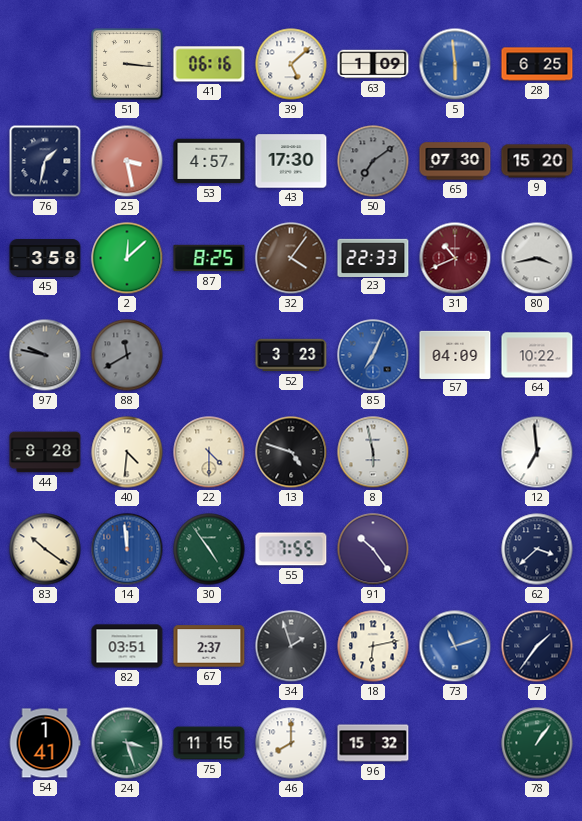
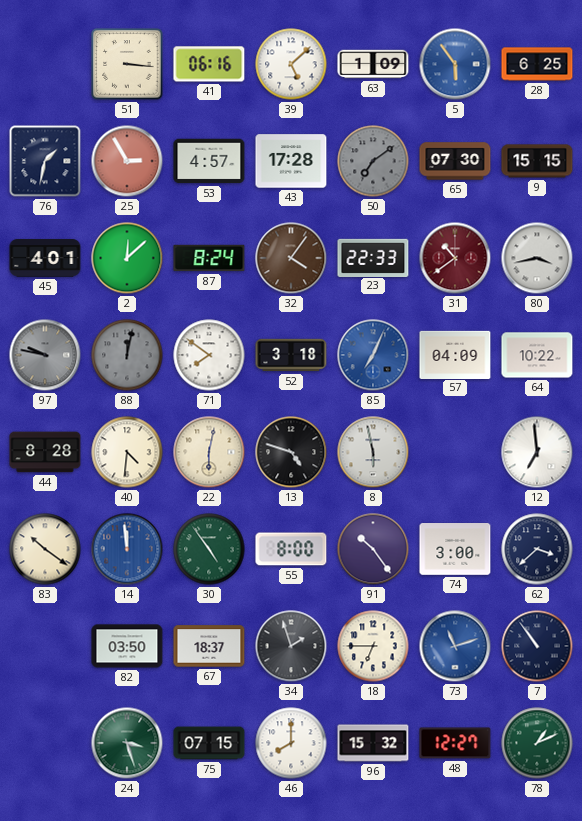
5: 5:59 -> 5:54
25: 3:28 -> 2:55
43: 17:30 -> 17:28
9: 15:20 -> 15:15
45: 3:58 -> 4:01
87: 8:25 -> 8:24
31: 10:41 -> 10:39
88: 11:40 -> 12:02
71: none -> 7:51
52: 3:23 -> 3:18
22: 4:30 -> 6:02
55: 7:55 -> 8:00
74: none -> 3:00
82: 03:51 -> 03:50
67: 2:37 -> 18:37
18: 6:13 -> 6:45
7: 1:36 -> 10:54
54: 1:41 -> none
75: 11:15 -> 07:15
48: none -> 12:27
78: 1:06 -> 1:11
